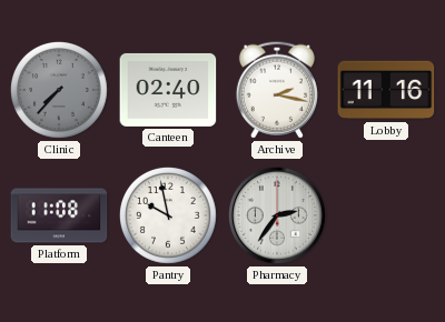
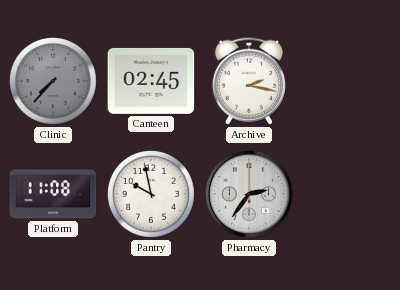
Canteen: 02:40 -> 02:45
Lobby: 11:16 -> none
